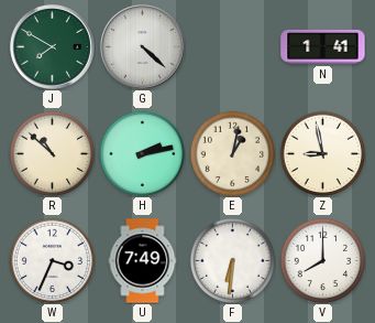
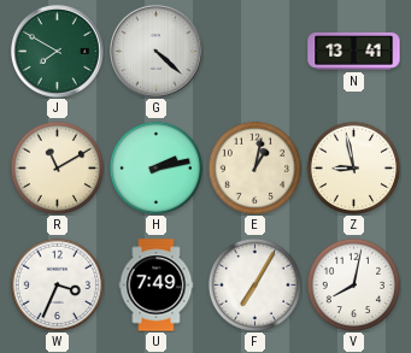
N: 1:41 -> 13:41
R: 10:52 -> 11:10
F: 6:31 -> 7:05
V: 8:00 -> 8:02
